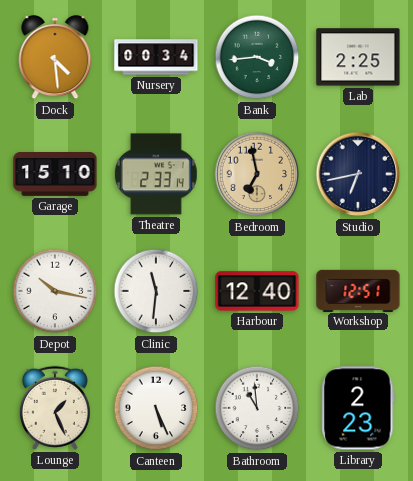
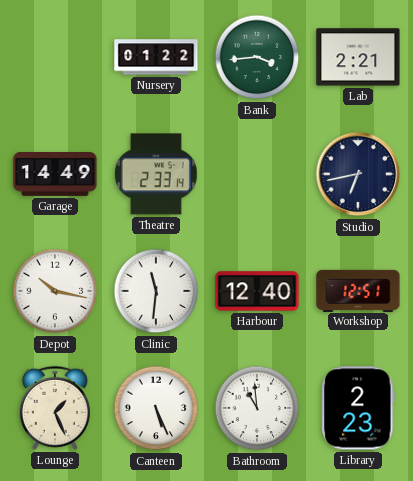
Dock: 4:29 -> none
Nursery: 00:34 -> 01:22
Lab: 2:25 -> 2:21
Garage: 15:10 -> 14:49
Bedroom: 6:58 -> none
